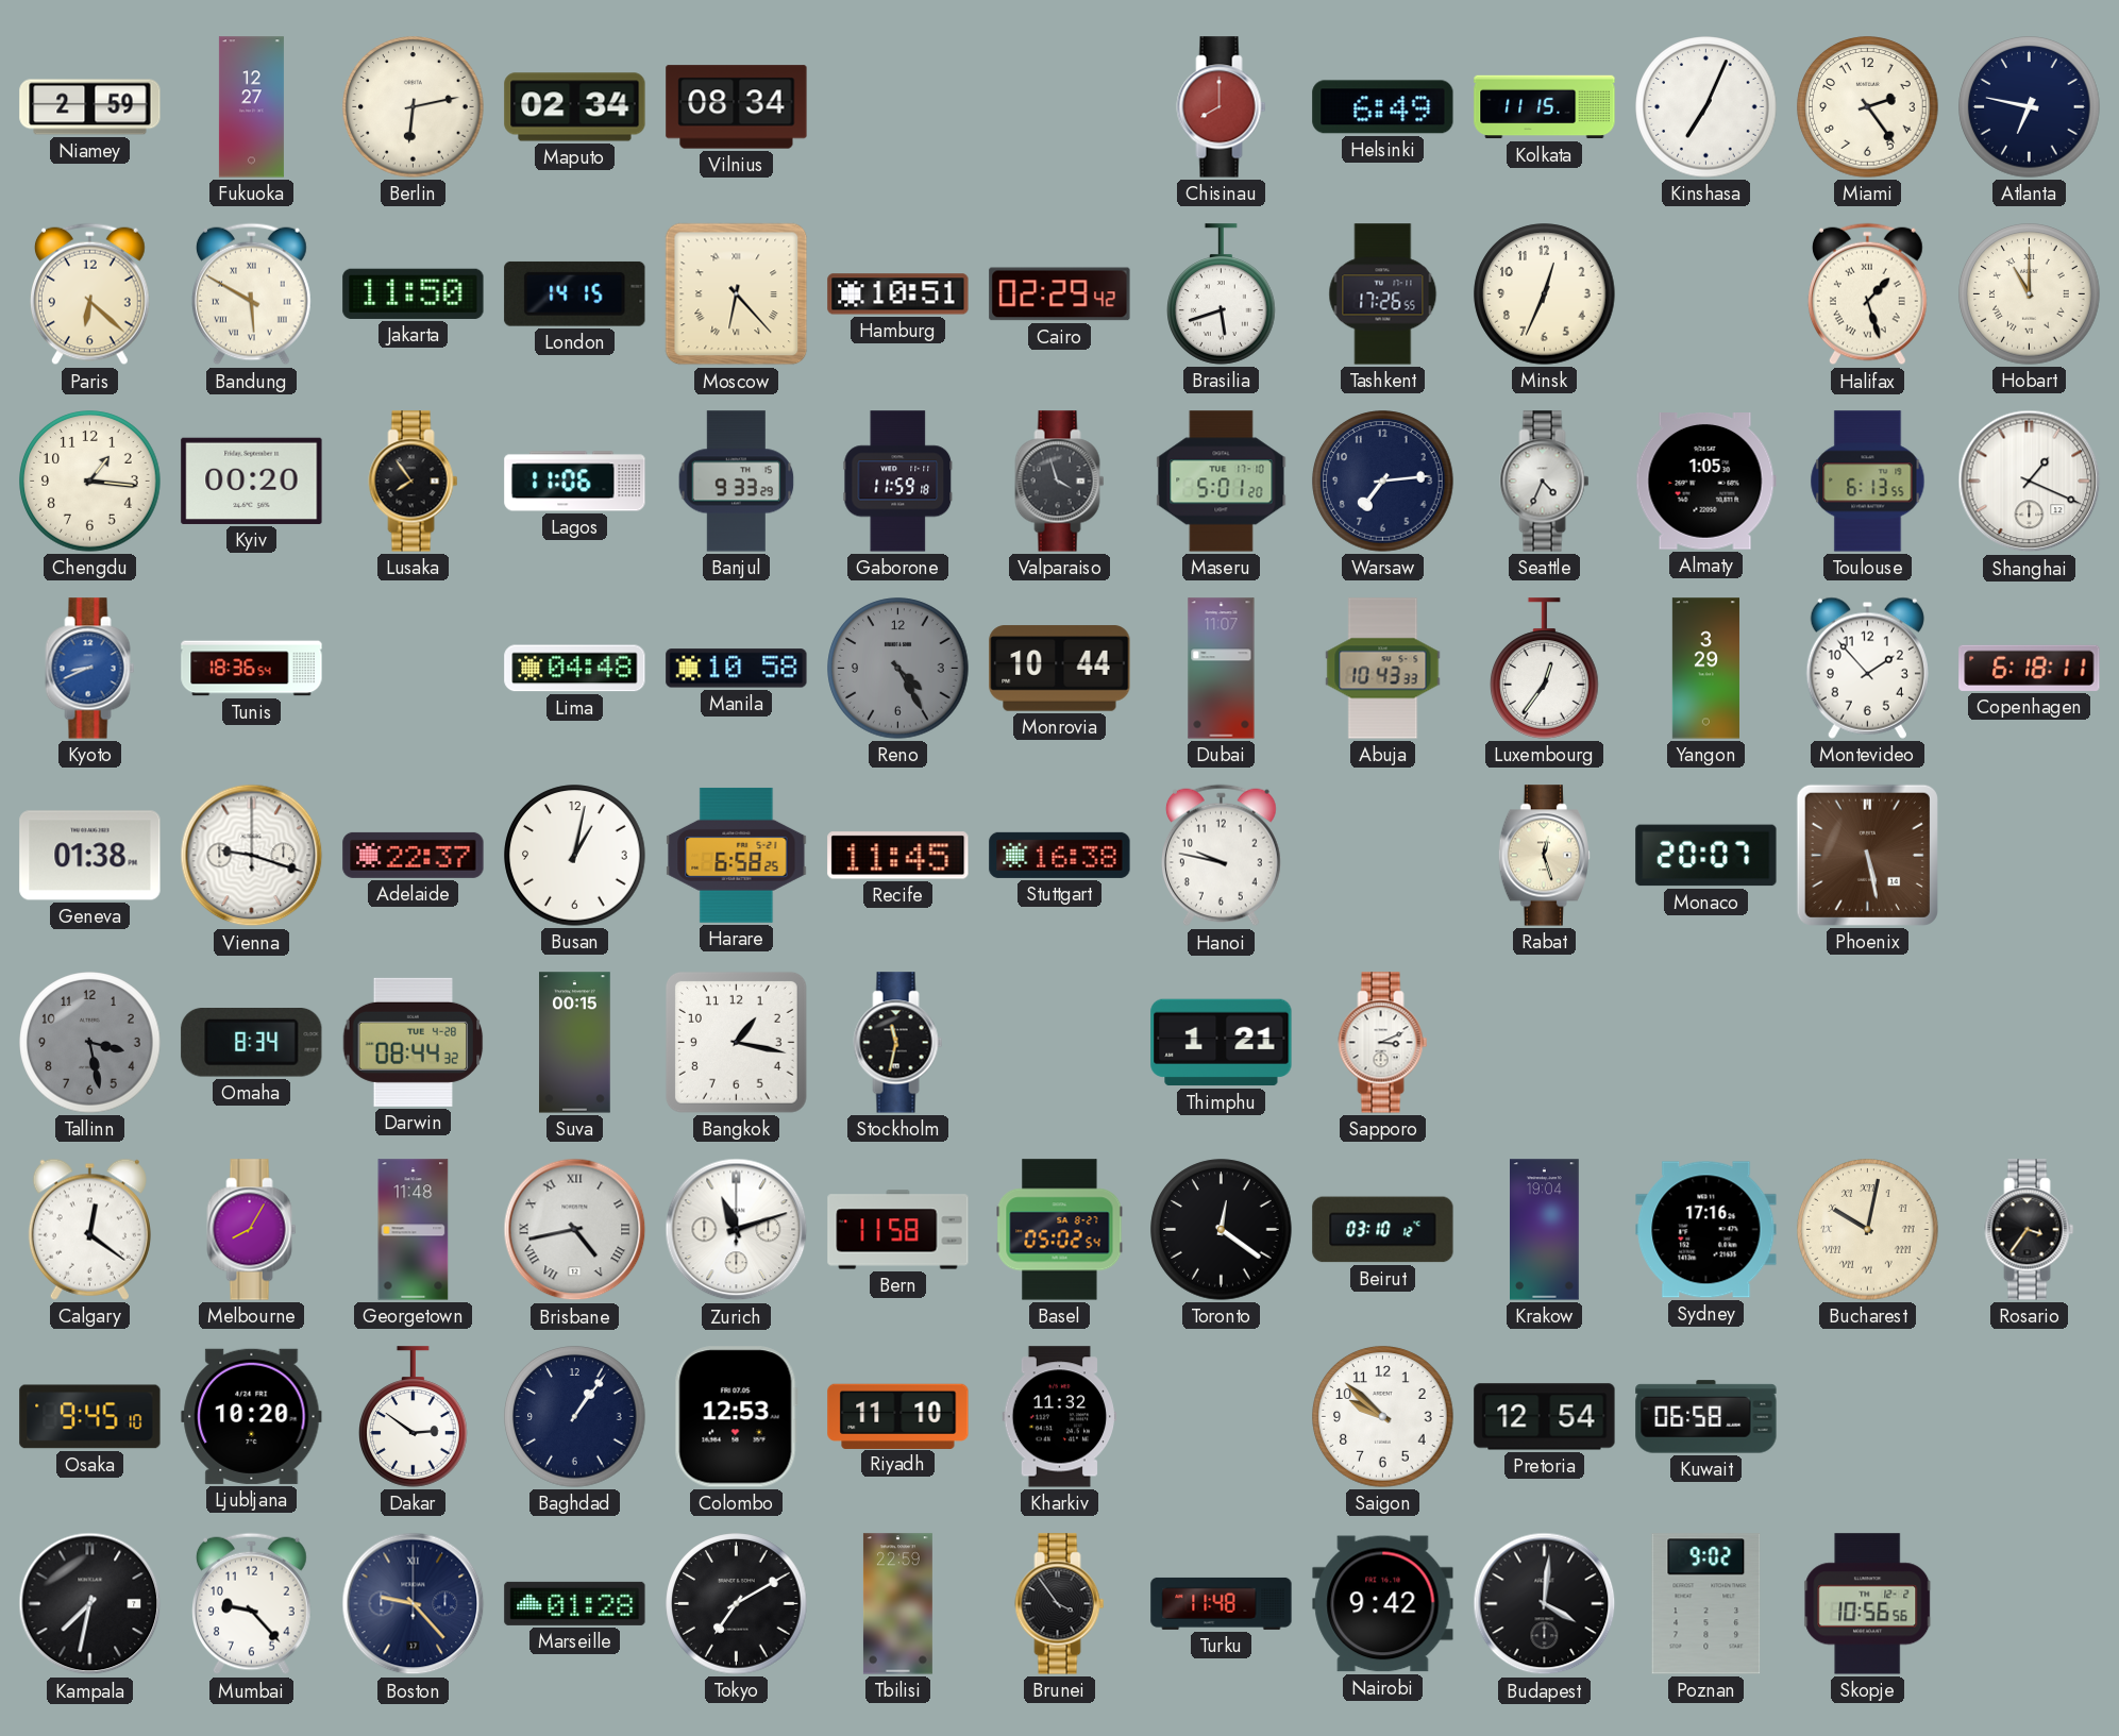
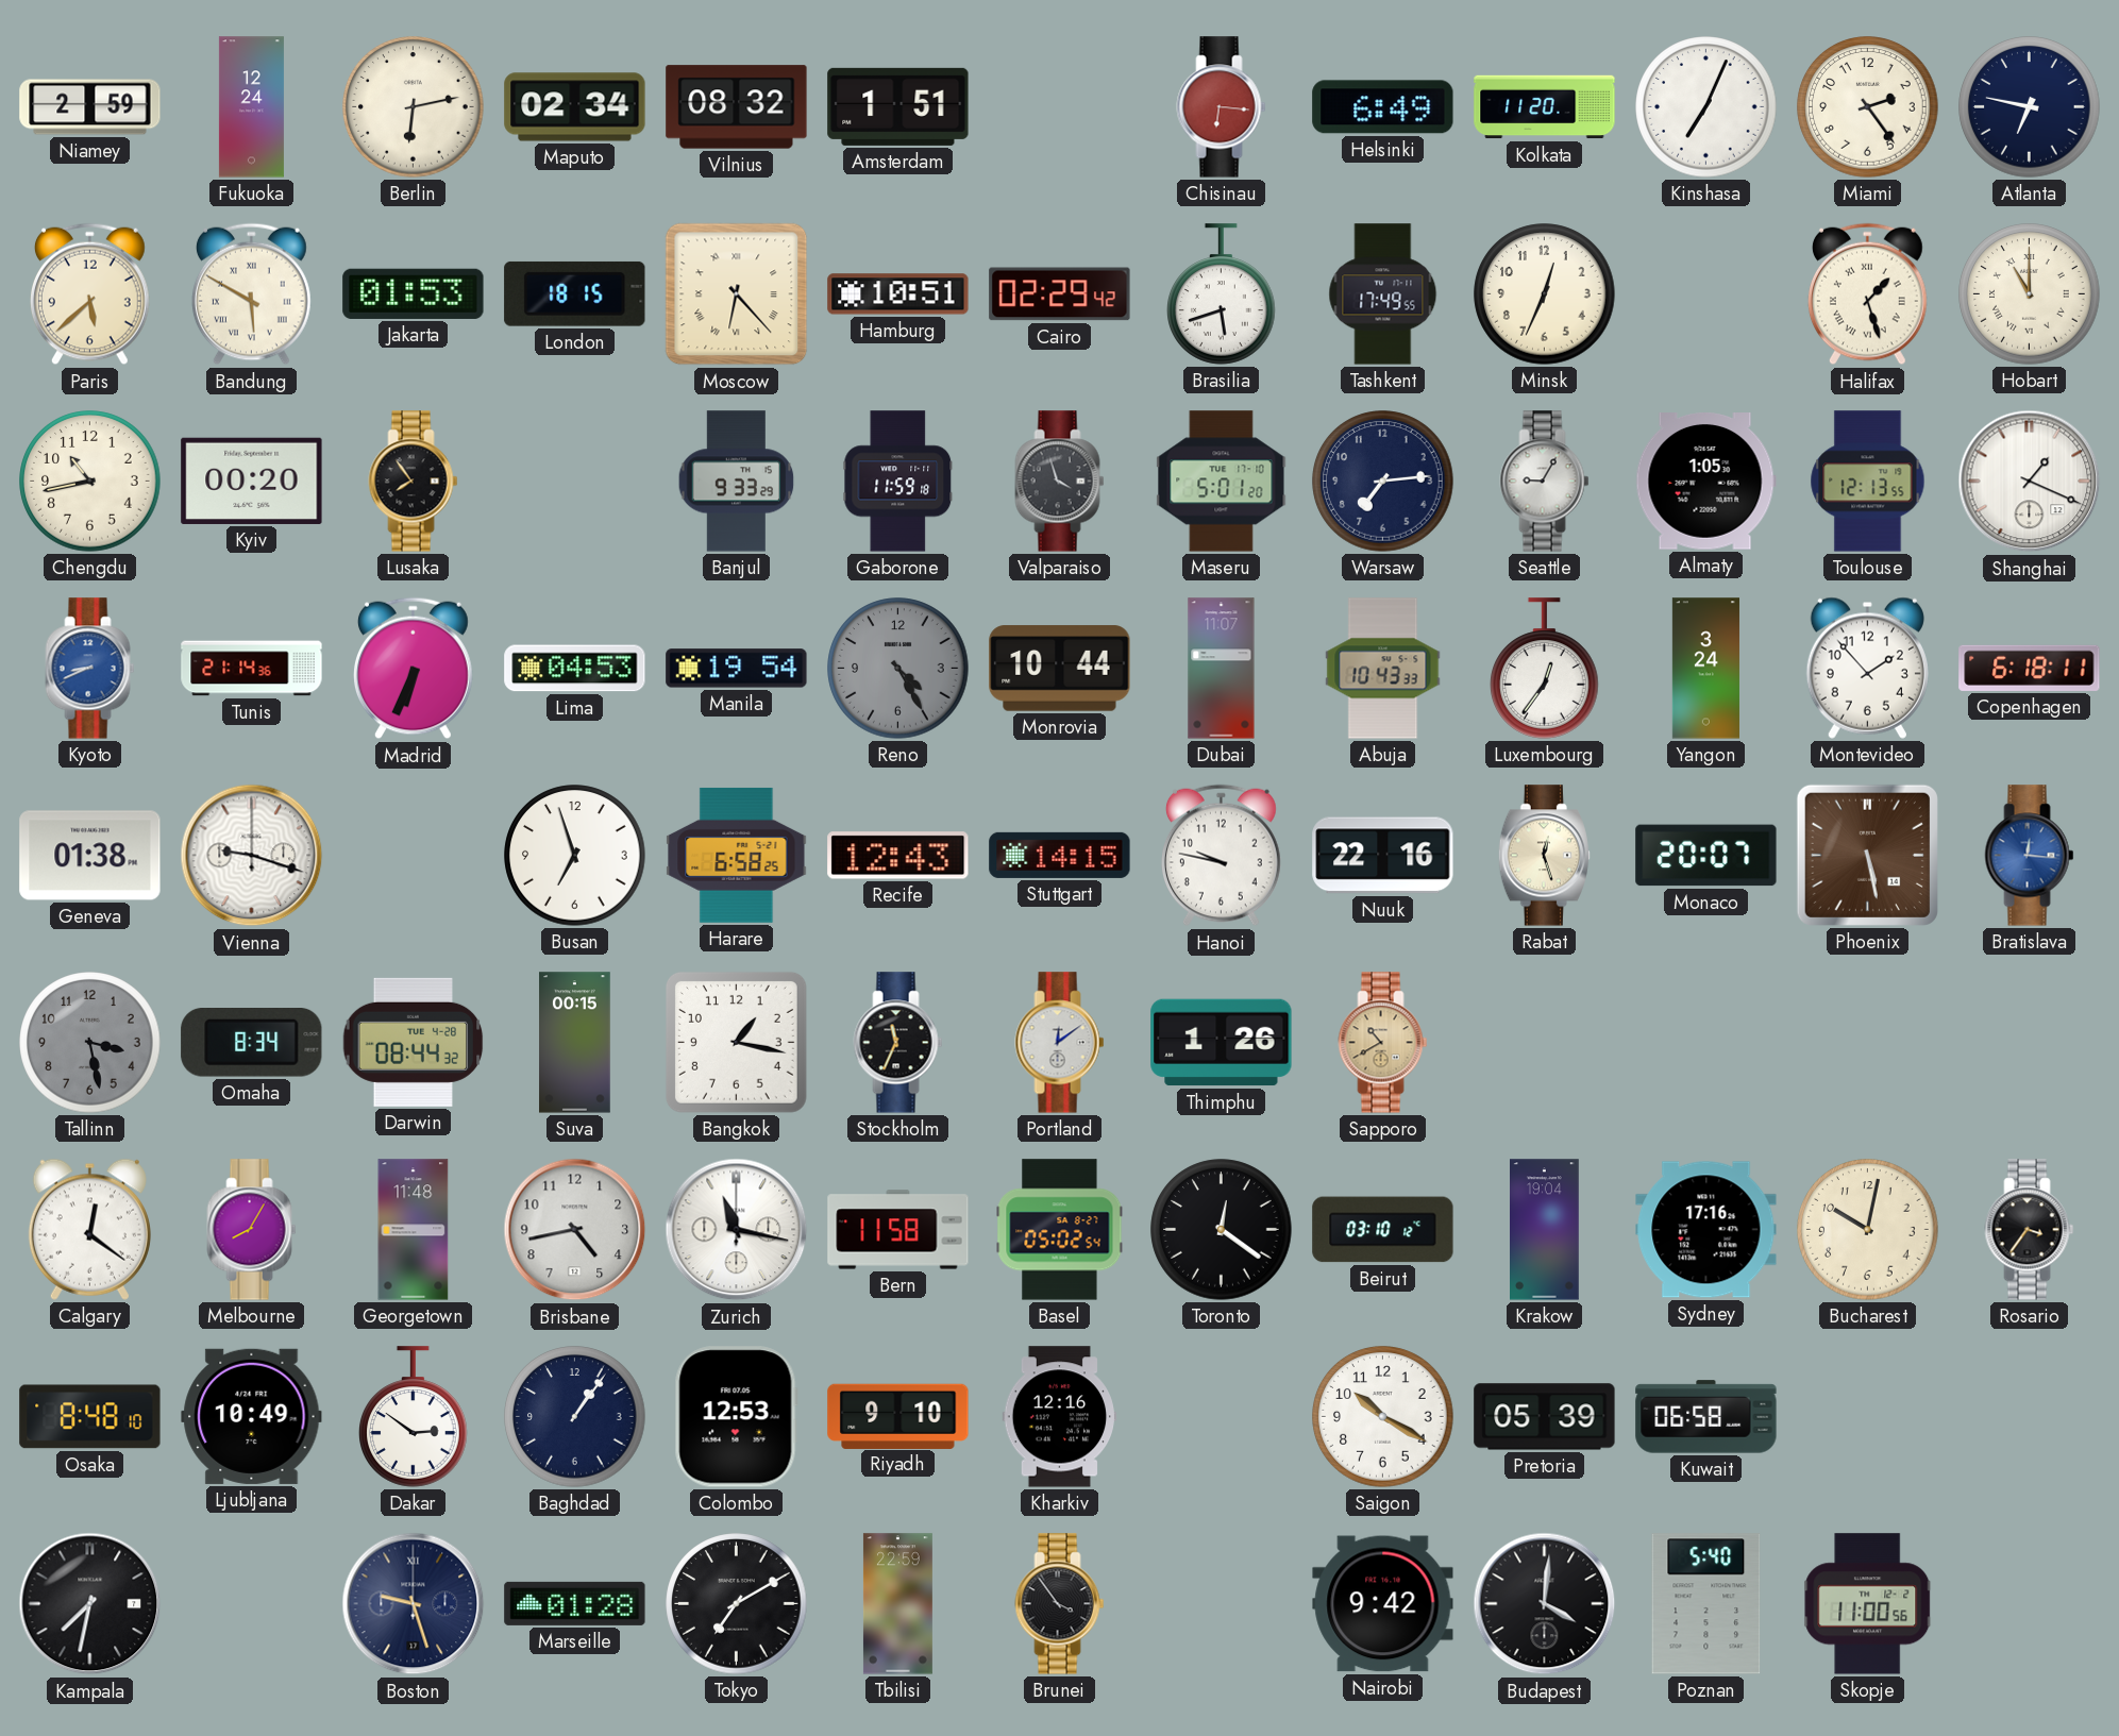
Fukuoka: 12:27 -> 12:24
Vilnius: 08:34 -> 08:32
Amsterdam: none -> 1:51
Chisinau: 8:00 -> 6:16
Kolkata: 11:15 -> 11:20
Paris: 6:22 -> 5:38
Jakarta: 11:50 -> 01:53
London: 14:15 -> 18:15
Tashkent: 17:26 -> 17:49
Chengdu: 1:16 -> 10:43
Lagos: 11:06 -> none
Seattle: 4:34 -> 9:05
Toulouse: 6:13 -> 12:13
Tunis: 18:36 -> 21:14
Madrid: none -> 6:34
Lima: 04:48 -> 04:53
Manila: 10:58 -> 19:54
Yangon: 3:29 -> 3:24
Adelaide: 22:37 -> none
Busan: 1:02 -> 6:57
Recife: 11:45 -> 12:43
Stuttgart: 16:38 -> 14:15
Nuuk: none -> 22:16
Bratislava: none -> 12:16
Stockholm: 11:32 -> 11:34
Portland: none -> 12:09
Thimphu: 1:21 -> 1:26
Sapporo: 3:11 -> 10:40
Sapporo dial: white -> champagne
Brisbane numerals: Roman -> Arabic
Zurich: 11:12 -> 11:17
Bucharest numerals: Roman -> Arabic
Osaka: 9:45 -> 8:48
Ljubljana: 10:20 -> 10:49
Riyadh: 11:10 -> 9:10
Kharkiv: 11:32 -> 12:16
Saigon: 9:52 -> 10:20
Pretoria: 12:54 -> 05:39
Mumbai: 9:23 -> none
Boston: 9:23 -> 9:27
Turku: 11:48 -> none
Poznan: 9:02 -> 5:40
Skopje: 10:56 -> 11:00
